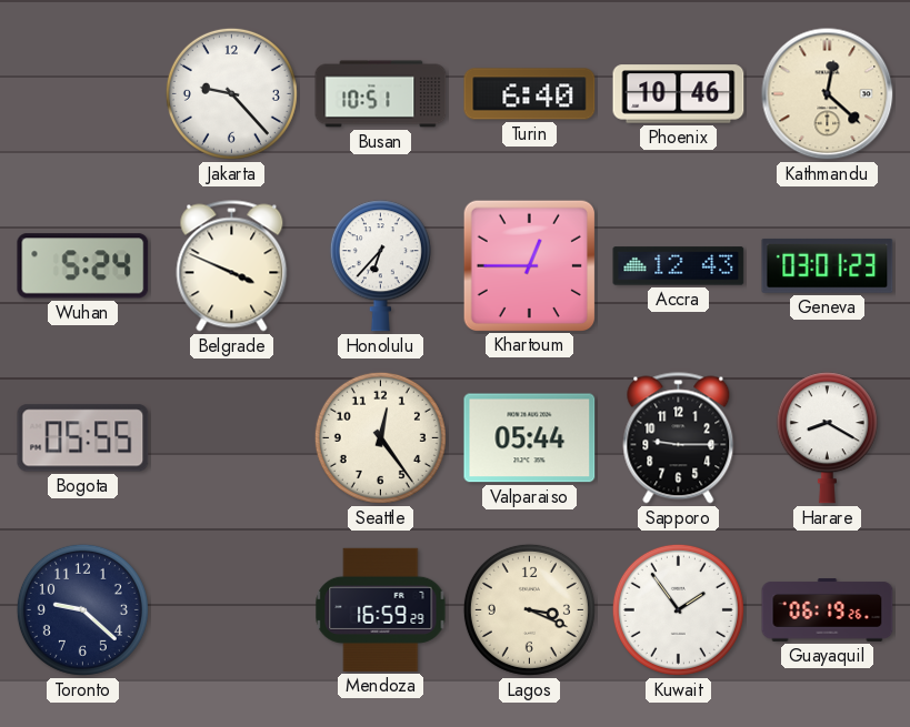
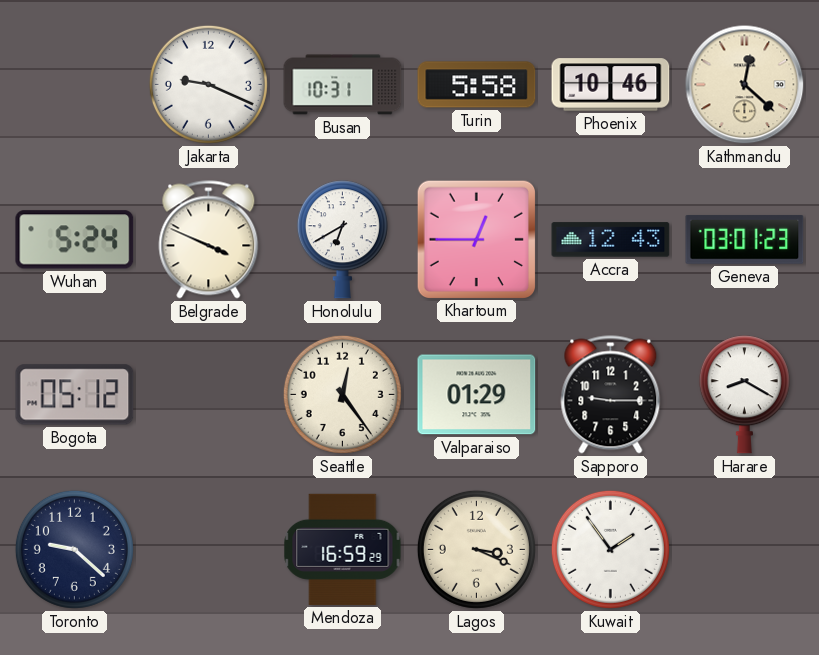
Jakarta: 9:23 -> 9:19
Busan: 10:51 -> 10:31
Turin: 6:40 -> 5:58
Honolulu: 6:37 -> 6:40
Bogota: 05:55 -> 05:12
Valparaiso: 05:44 -> 01:29
Guayaquil: 06:19 -> none
